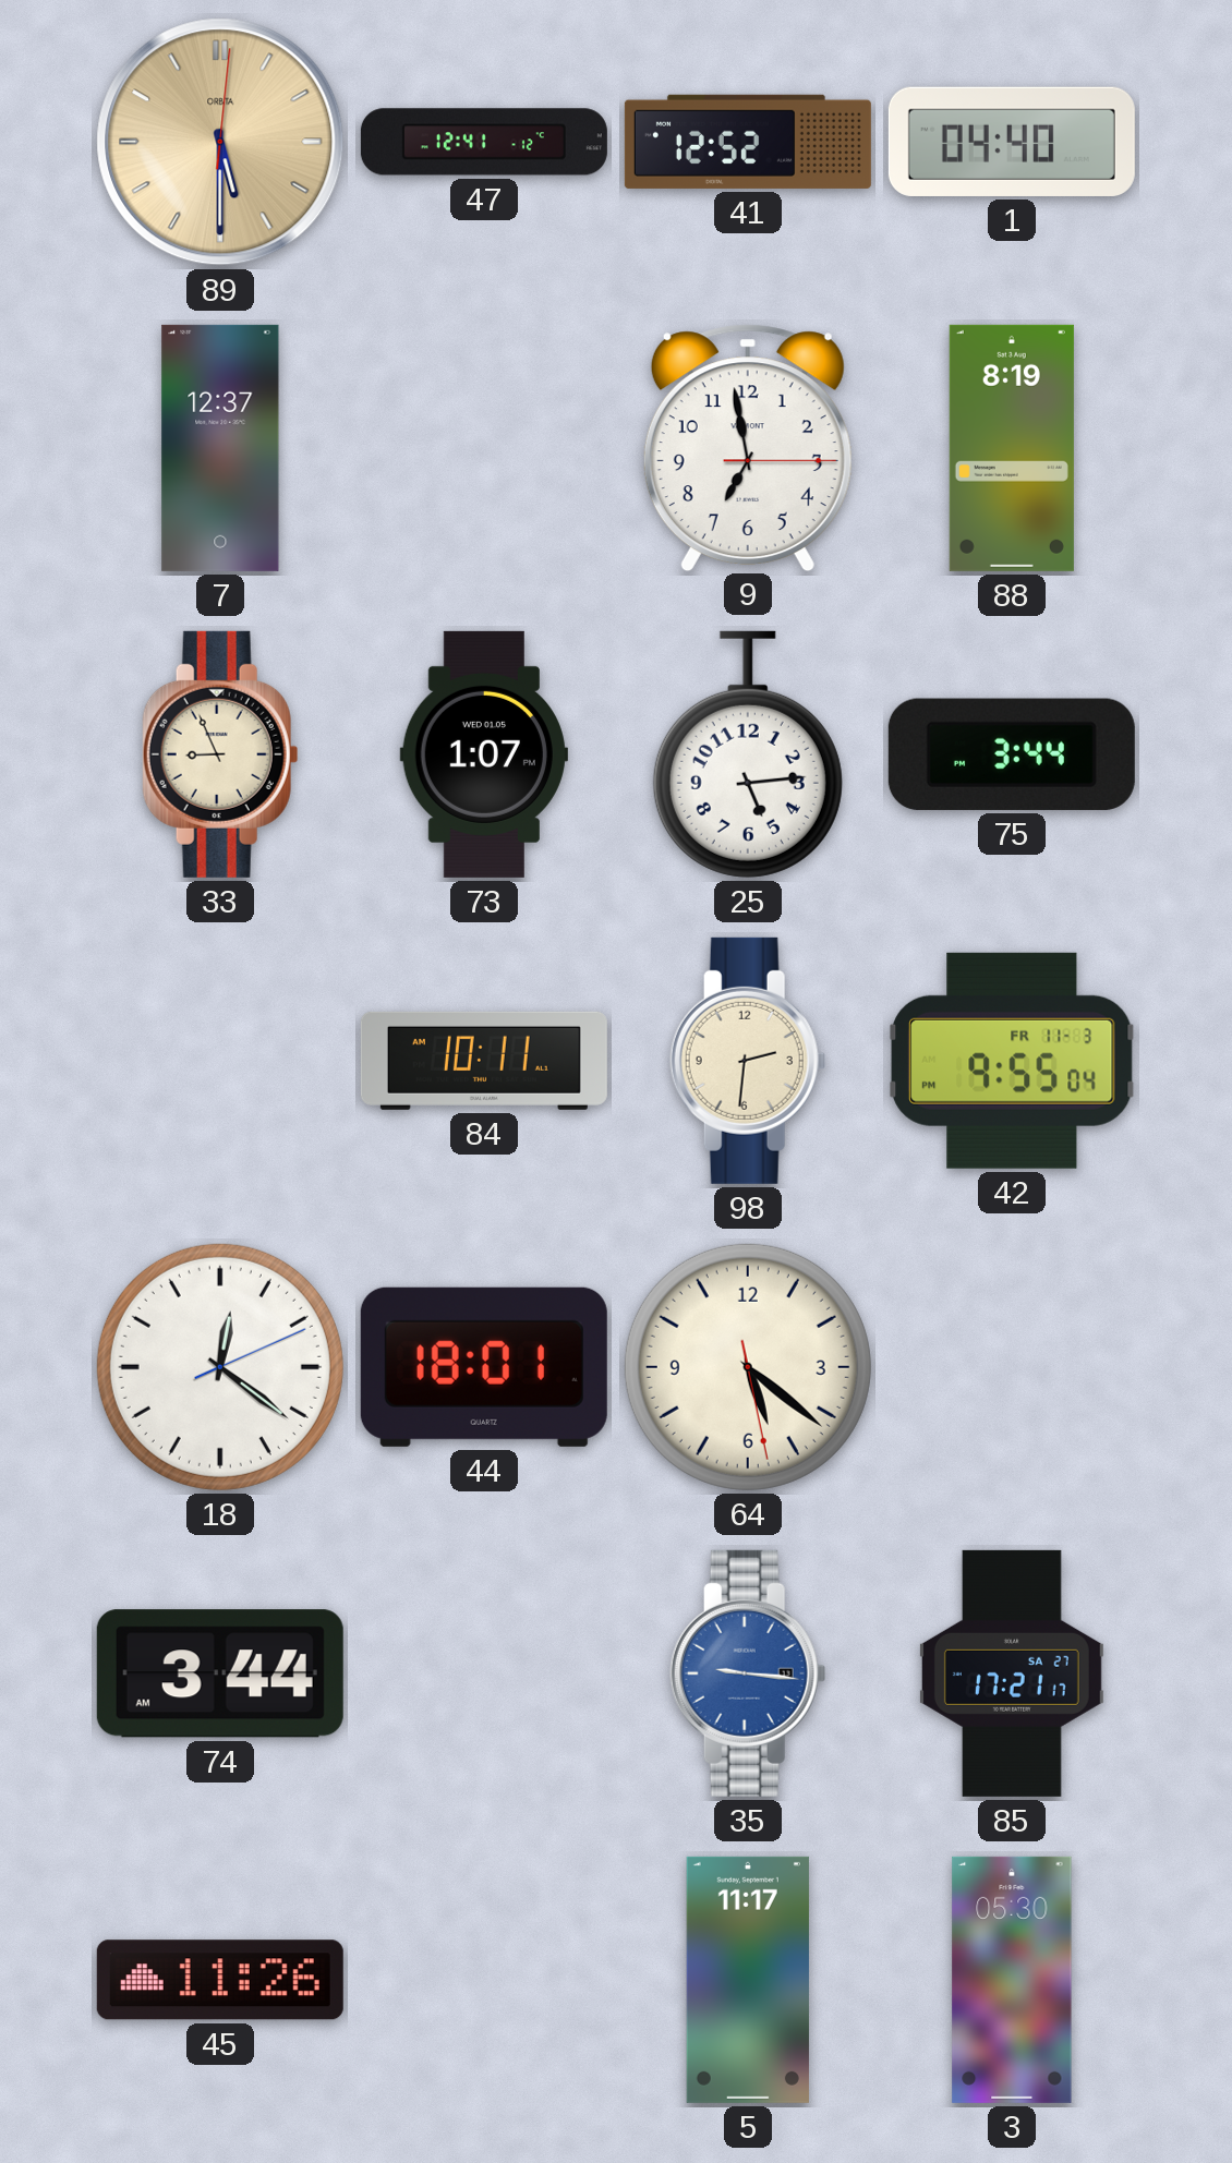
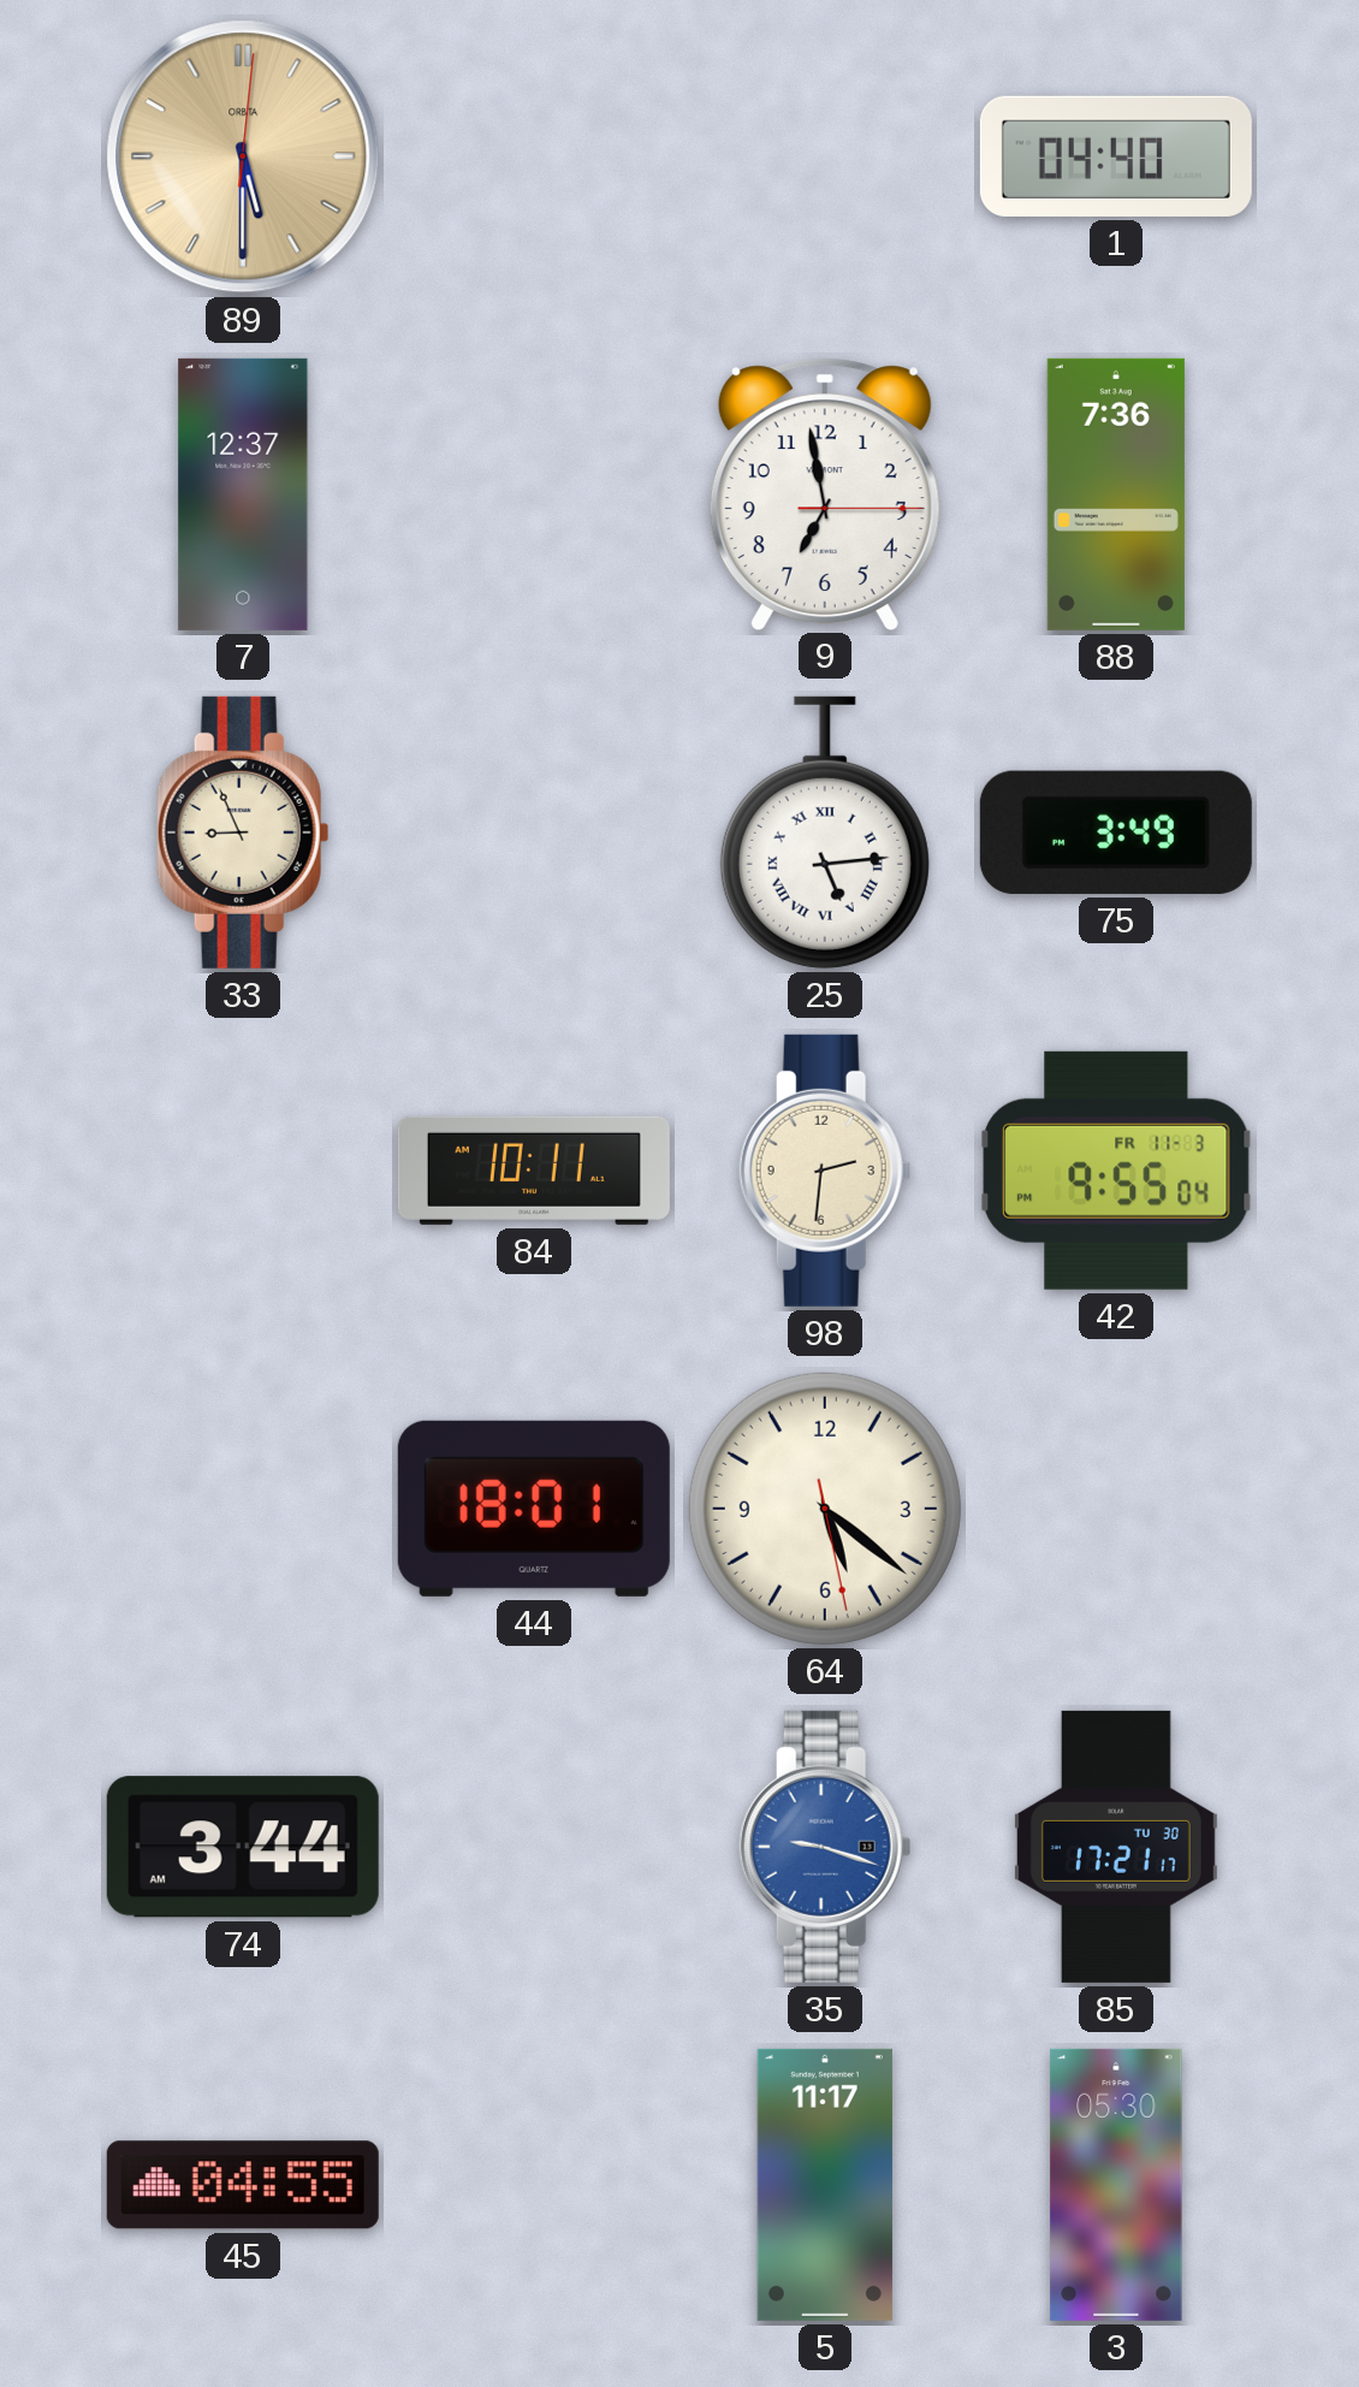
47: 12:41 -> none
41: 12:52 -> none
88: 8:19 -> 7:36
73: 1:07 -> none
25 numerals: Arabic -> Roman
75: 3:44 -> 3:49
18: 12:21 -> none
35: 9:16 -> 9:18
85 date: SA 27 -> TU 30
45: 11:26 -> 04:55
